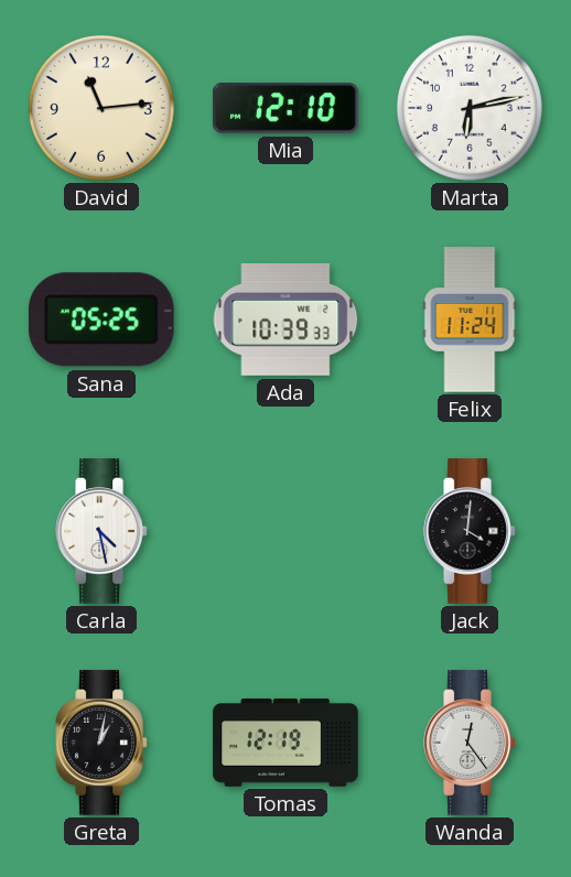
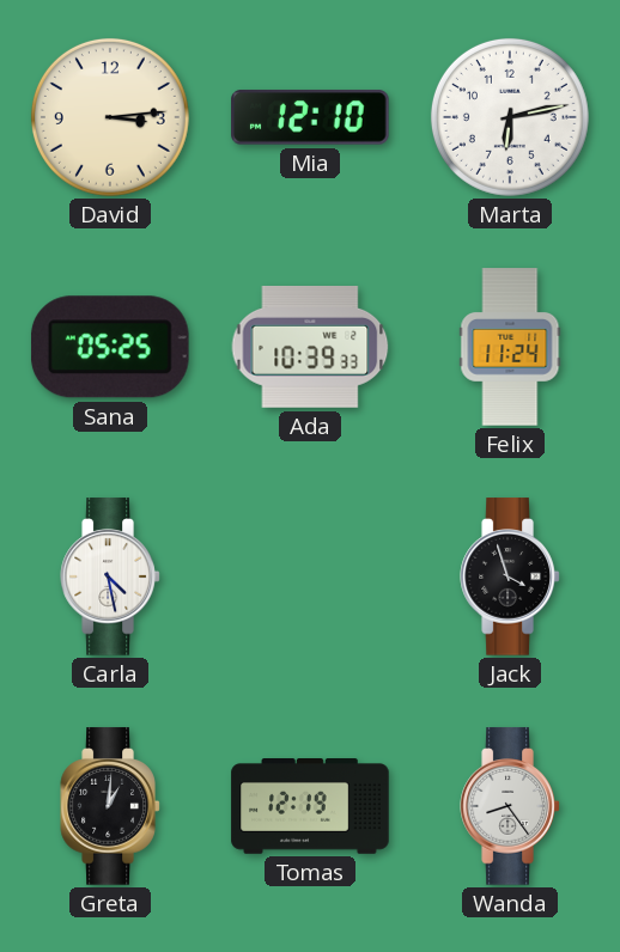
David: 11:14 -> 3:14
Jack: 4:01 -> 3:57
Greta: 1:02 -> 1:01
Wanda: 12:24 -> 8:24
